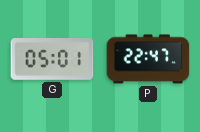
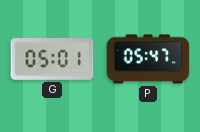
P: 22:47 -> 05:47
